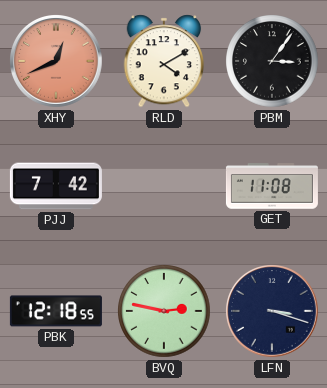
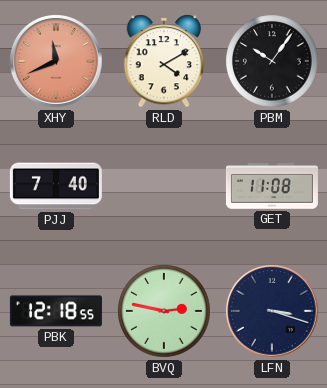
XHY: 12:41 -> 11:41
PBM: 3:06 -> 10:06
PJJ: 7:42 -> 7:40
